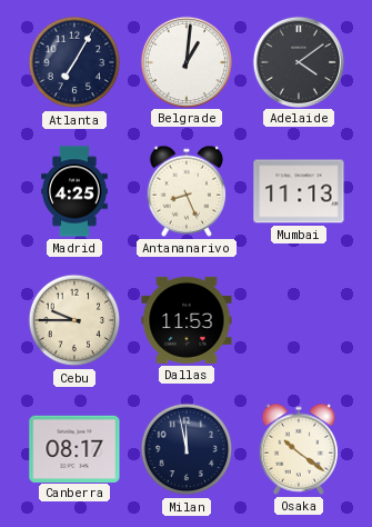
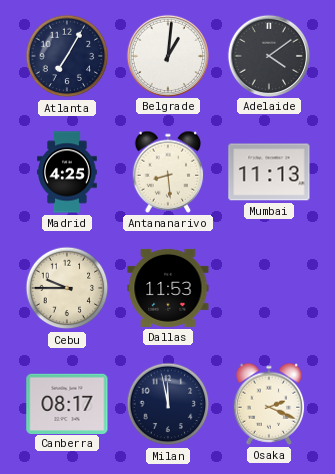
Antananarivo: 8:26 -> 8:29
Osaka: 10:21 -> 2:19
